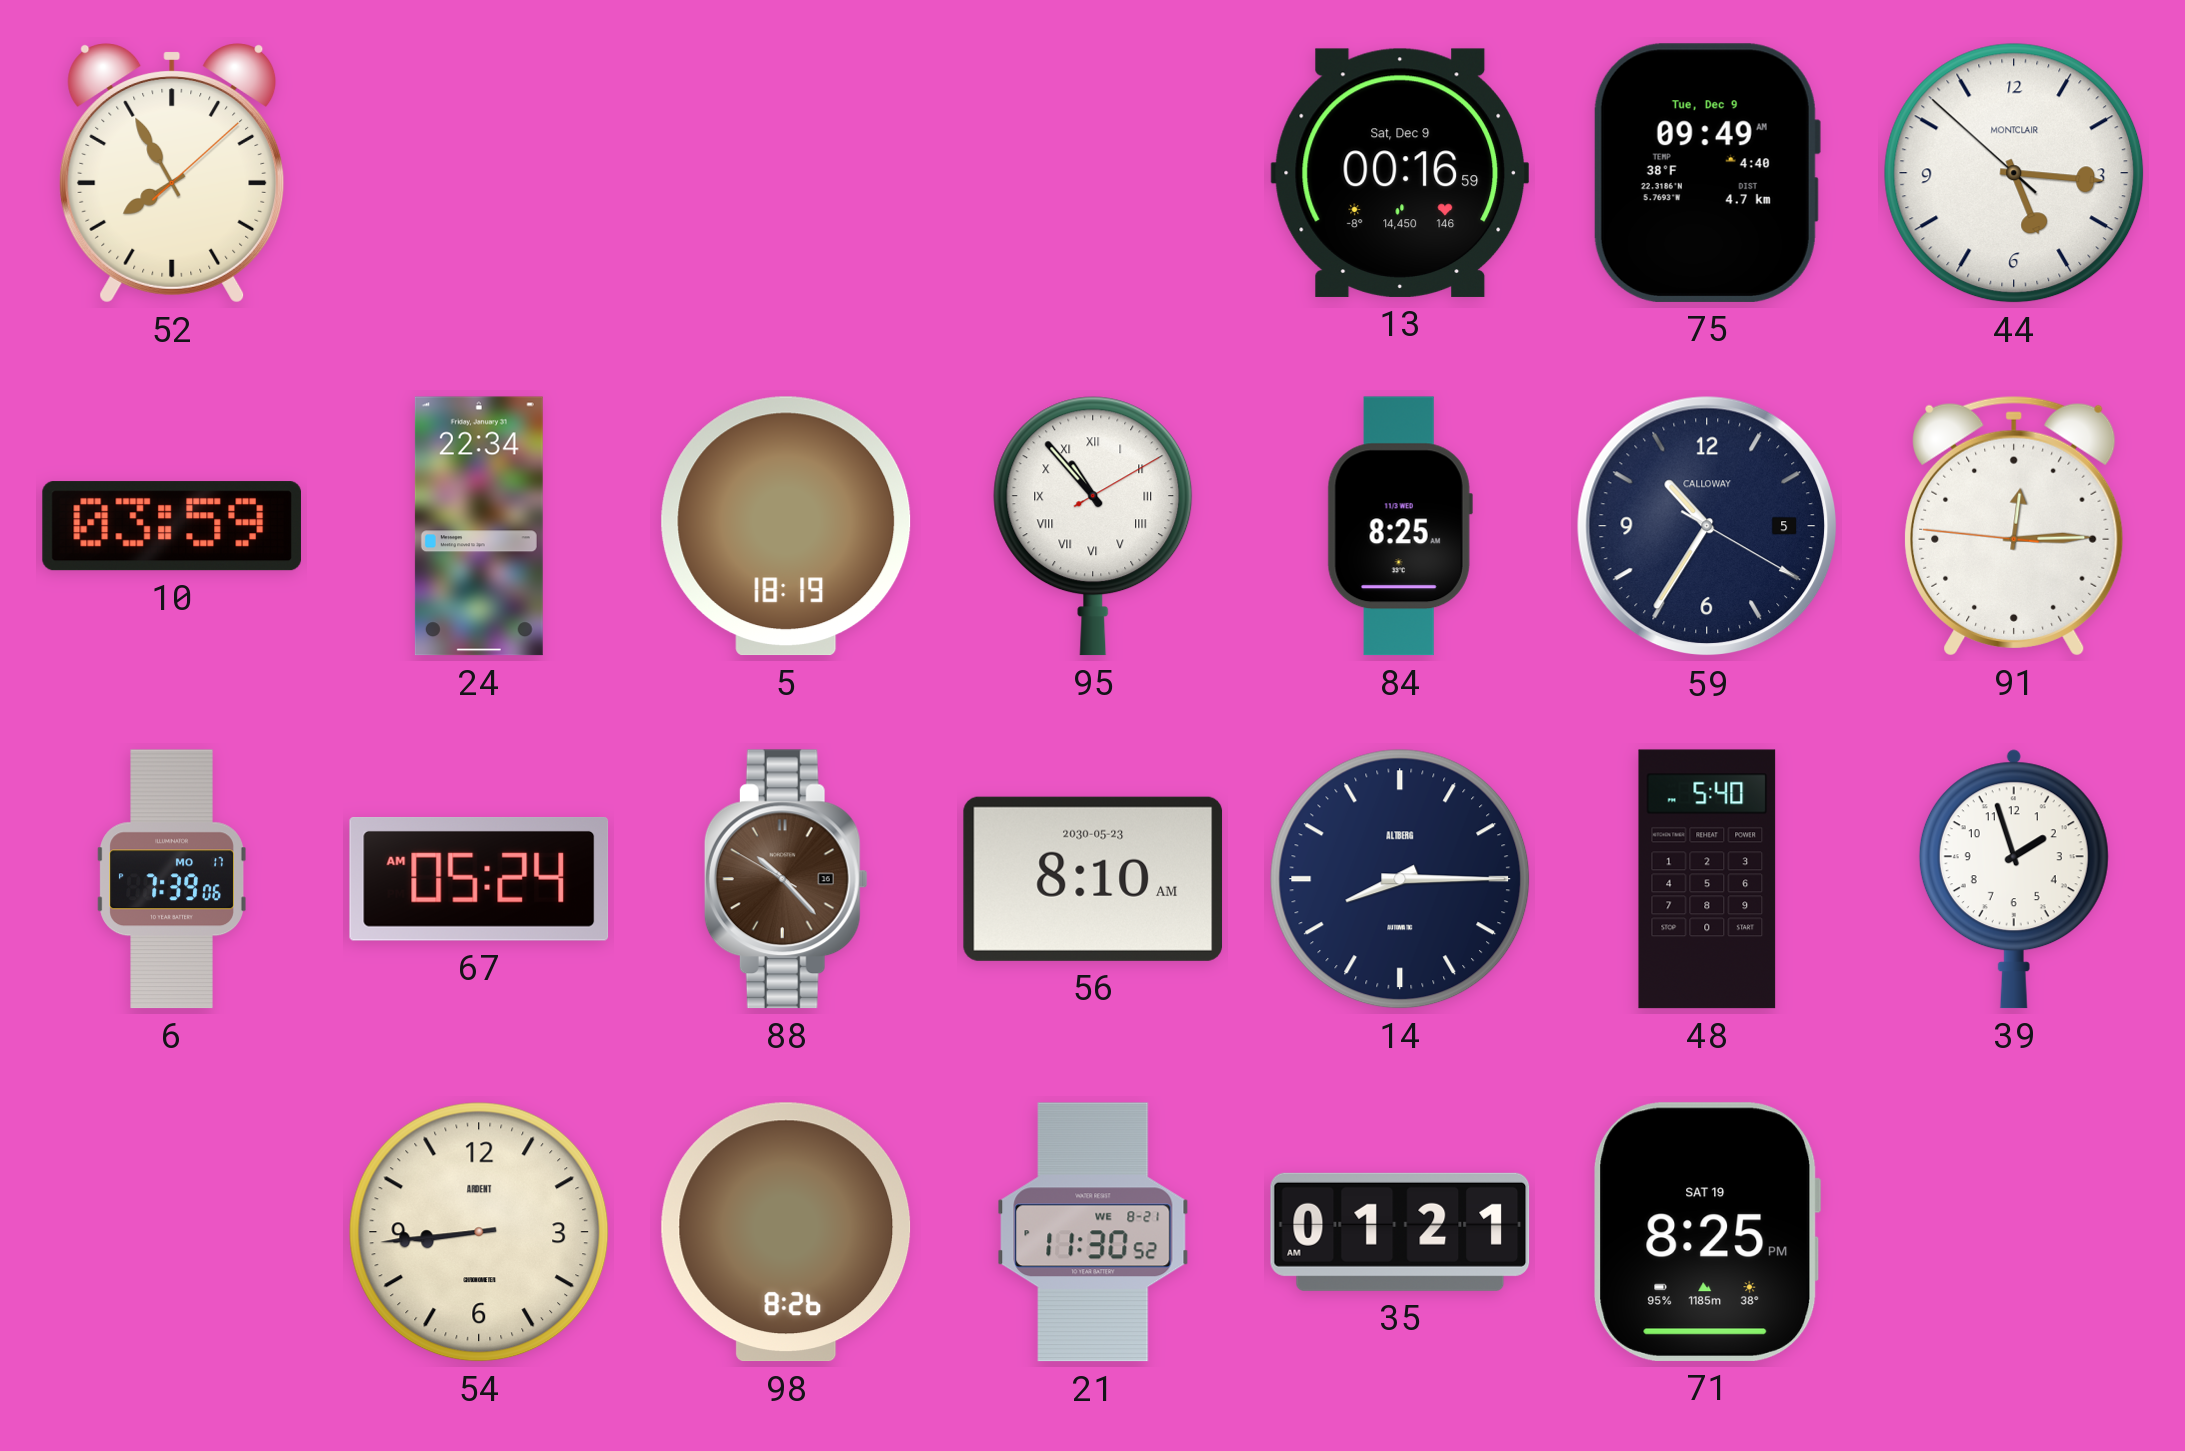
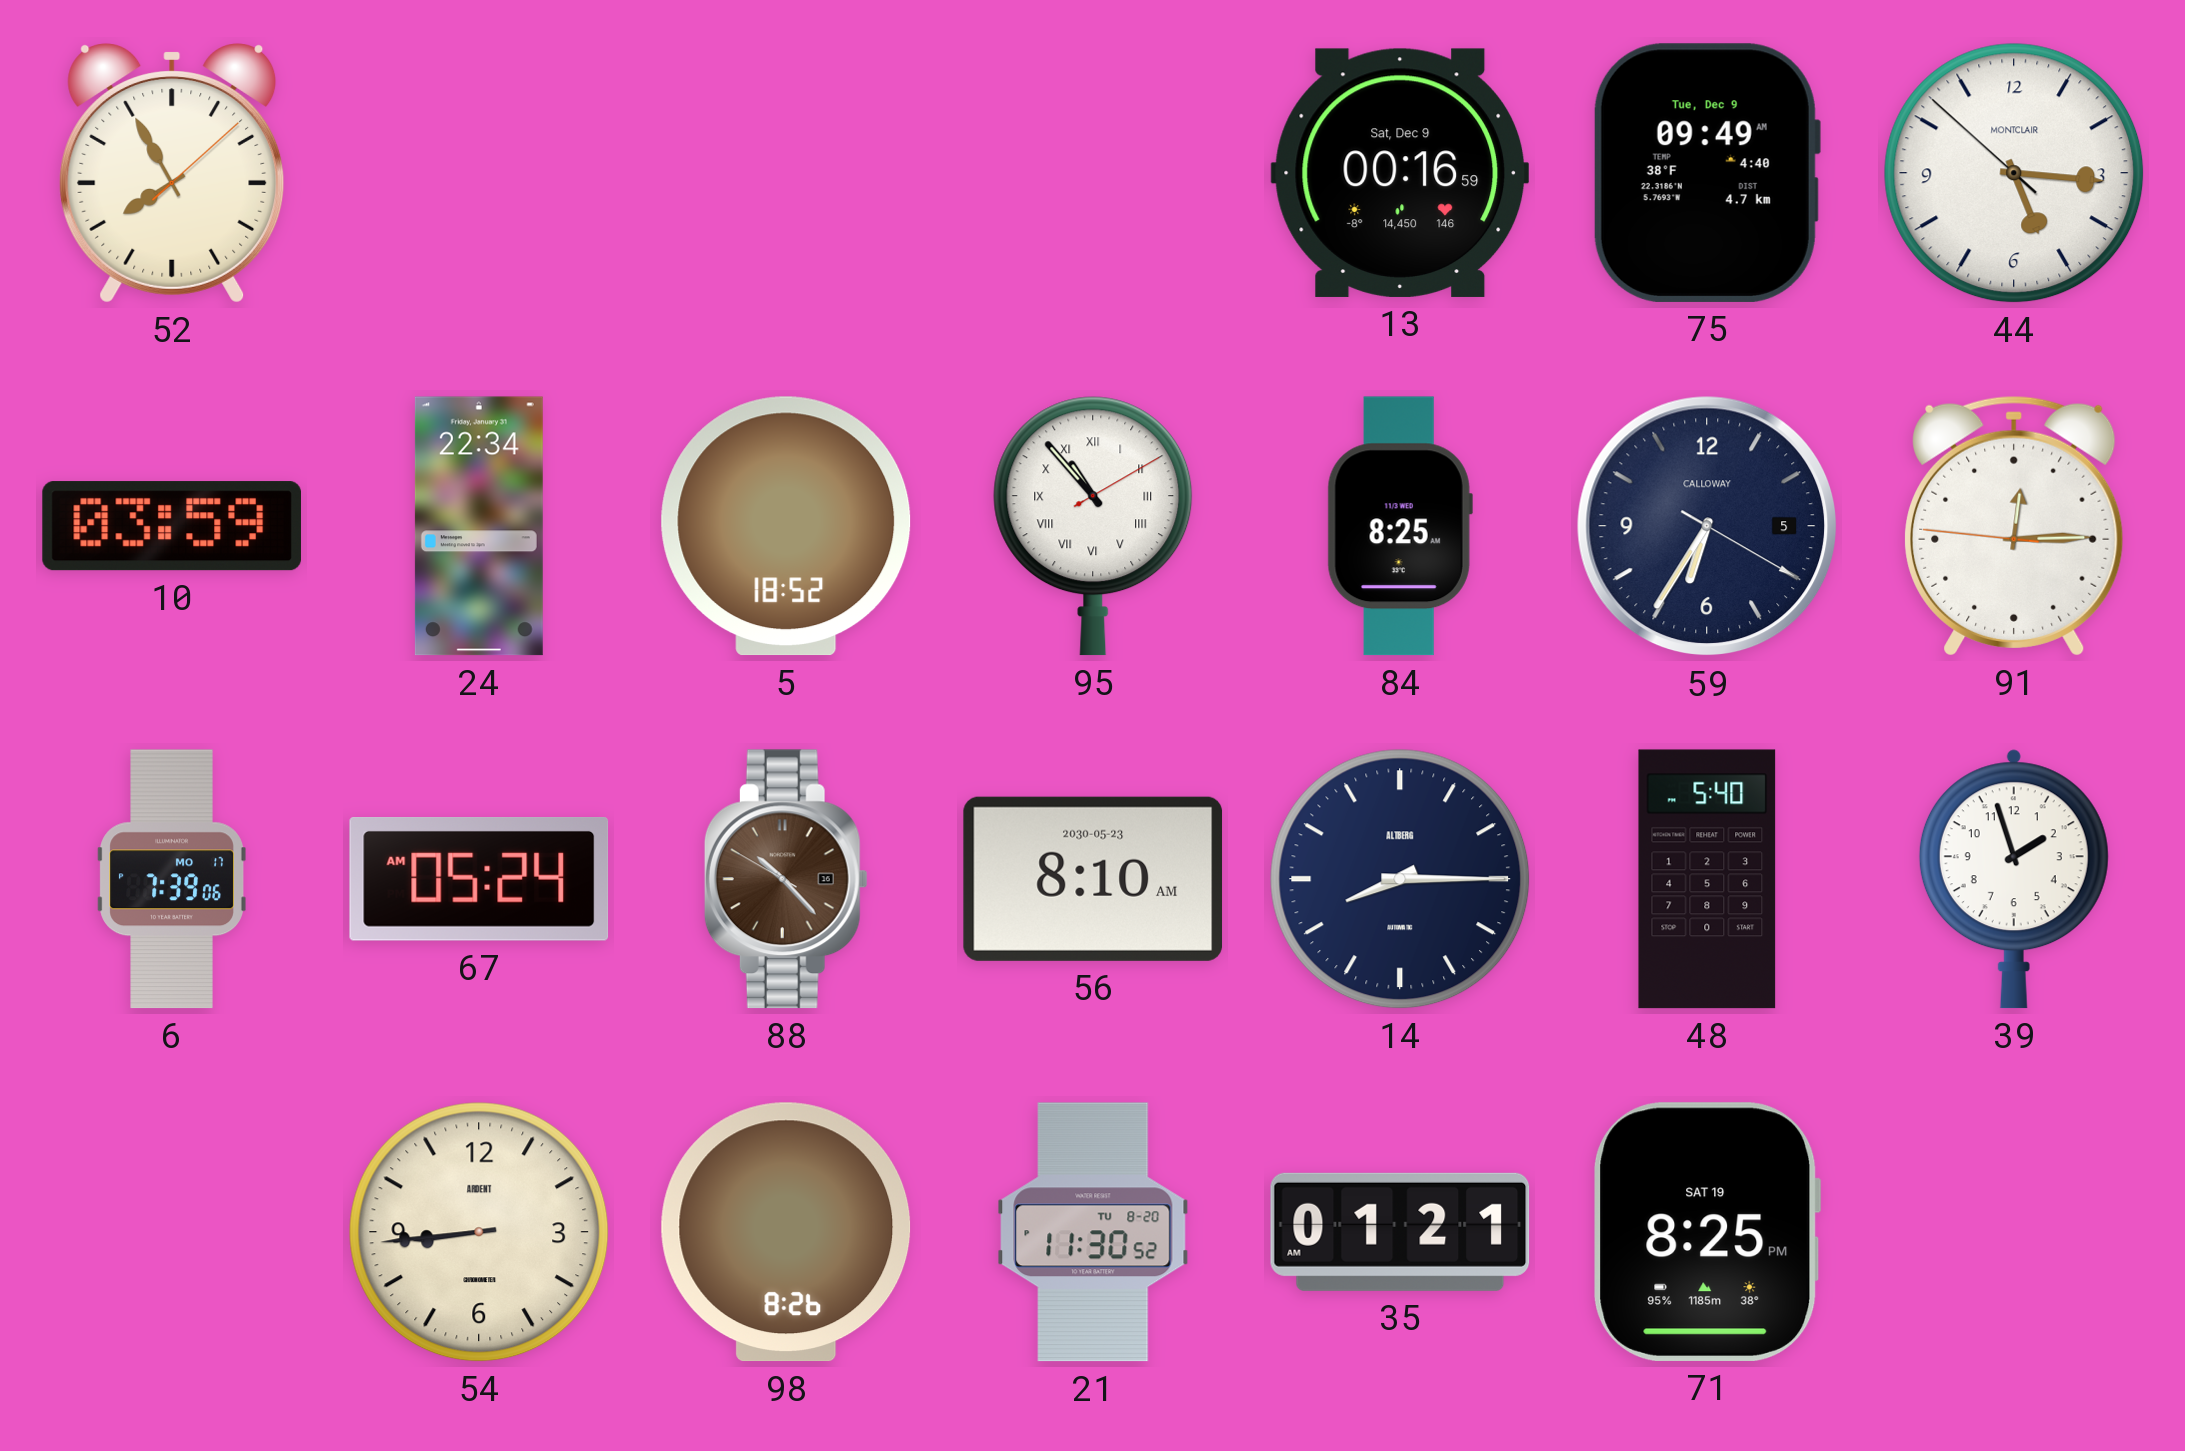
5: 18:19 -> 18:52
59: 10:35 -> 6:35
21 date: WE 8-21 -> TU 8-20
